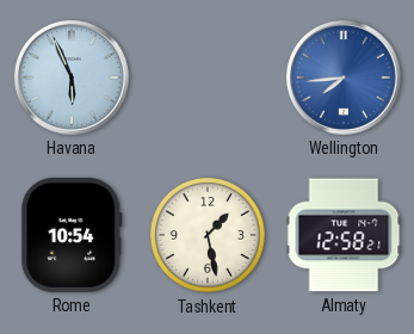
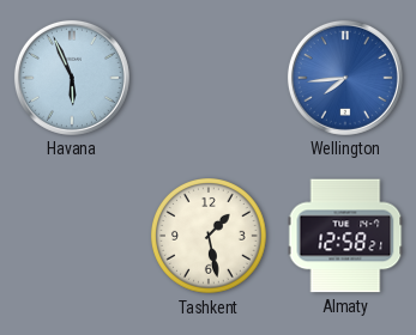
Rome: 10:54 -> none
